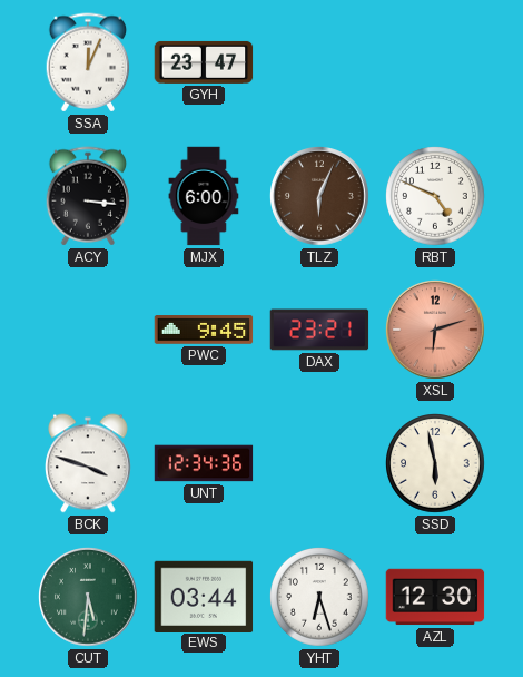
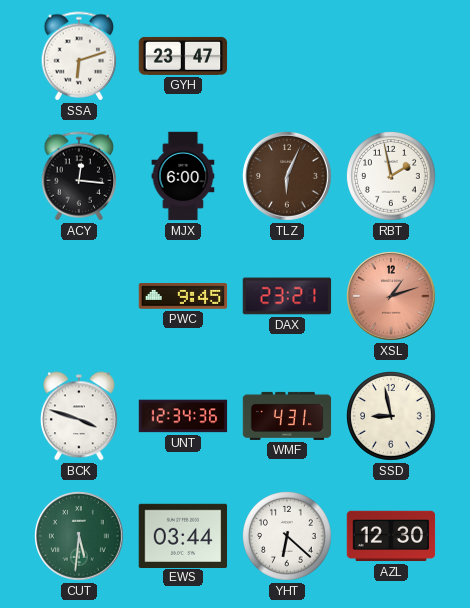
SSA: 12:04 -> 6:12
ACY: 3:16 -> 12:16
RBT: 4:49 -> 1:58
XSL: 6:12 -> 1:12
WMF: none -> 4:31
SSD: 5:58 -> 8:58
YHT: 6:27 -> 6:22
